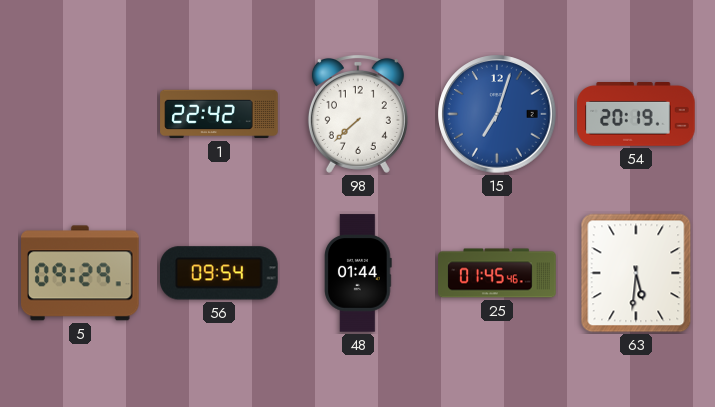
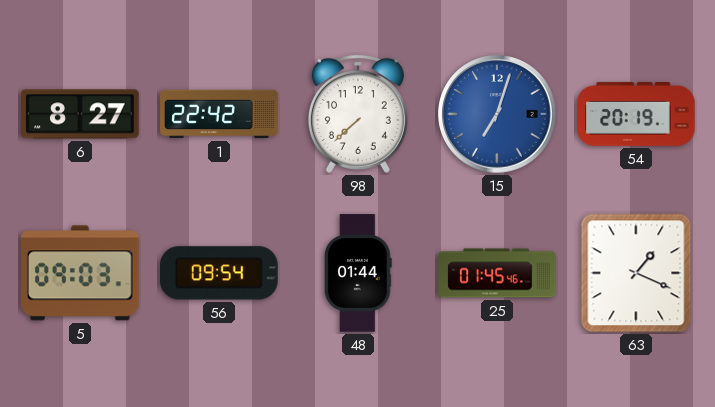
6: none -> 8:27
5: 09:29 -> 09:03
63: 5:31 -> 1:19
